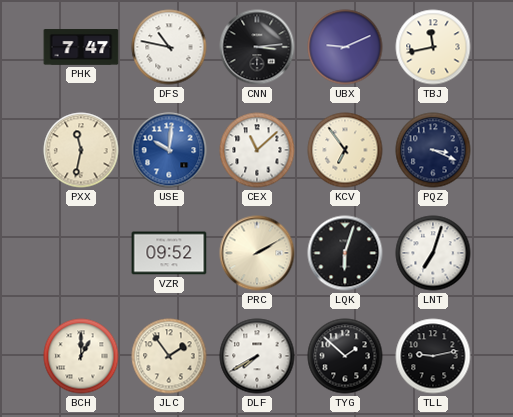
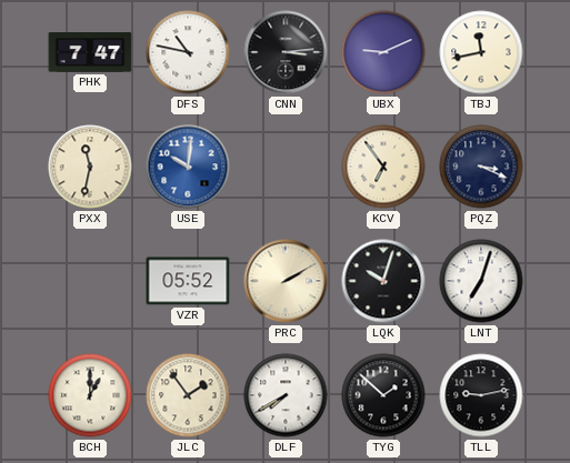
CEX: 11:08 -> none
VZR: 09:52 -> 05:52
LQK: 6:03 -> 10:03
